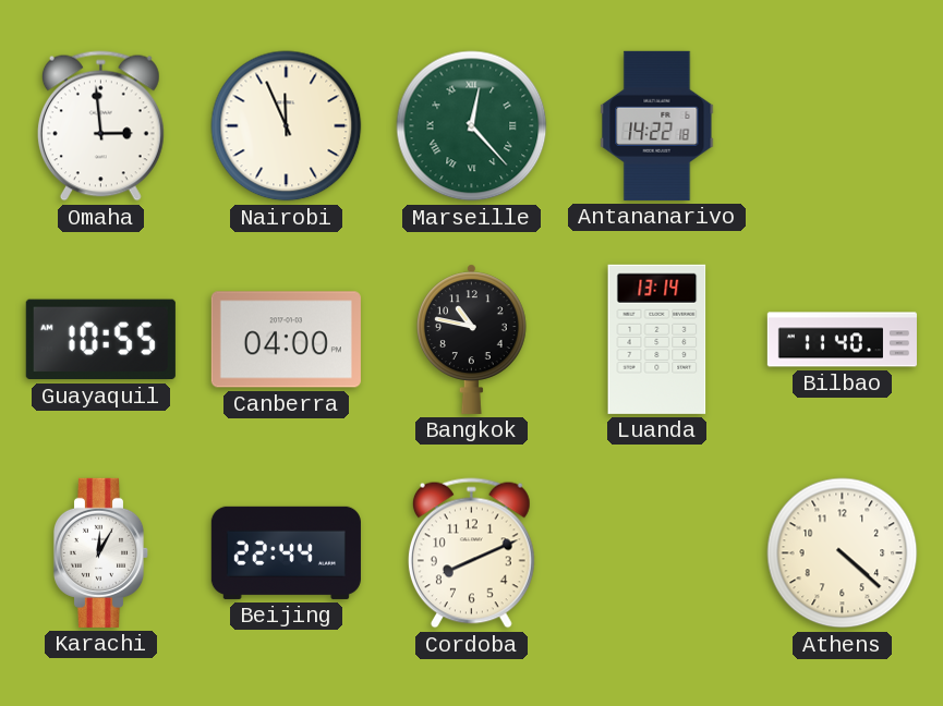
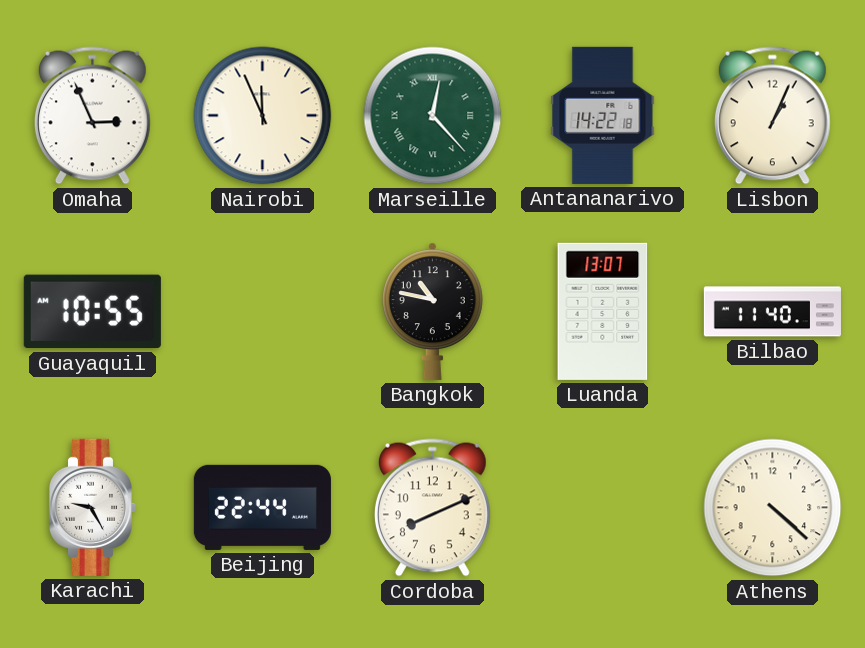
Omaha: 2:59 -> 2:56
Lisbon: none -> 1:04
Canberra: 04:00 -> none
Luanda: 13:14 -> 13:07
Karachi: 12:05 -> 9:25
